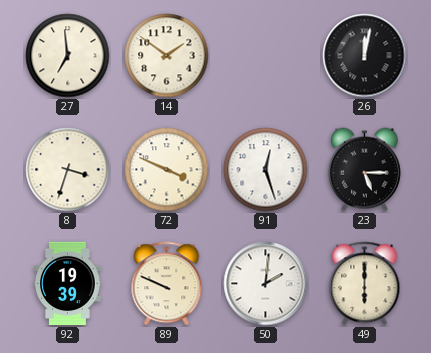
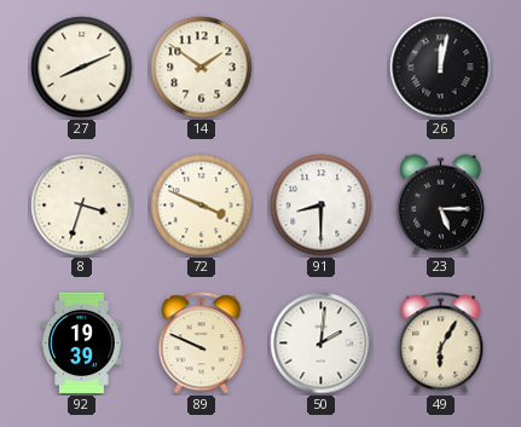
27: 6:59 -> 8:11
91: 12:27 -> 8:30
49: 6:00 -> 6:05
